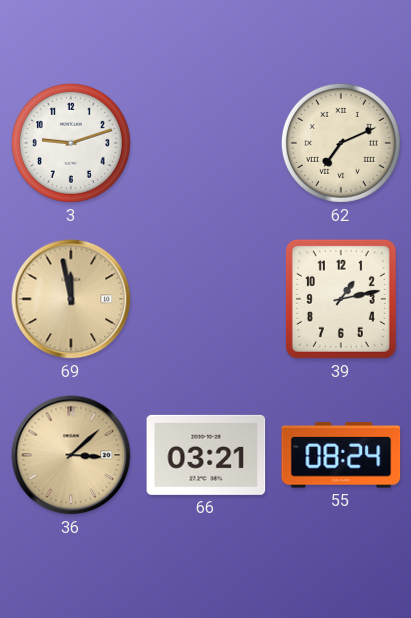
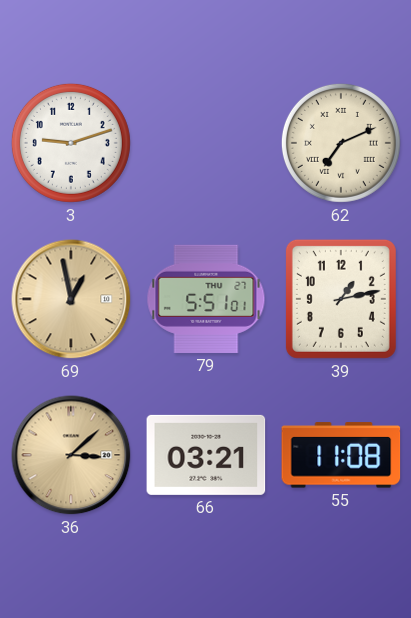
69: 11:58 -> 12:58
79: none -> 5:51
55: 08:24 -> 11:08
